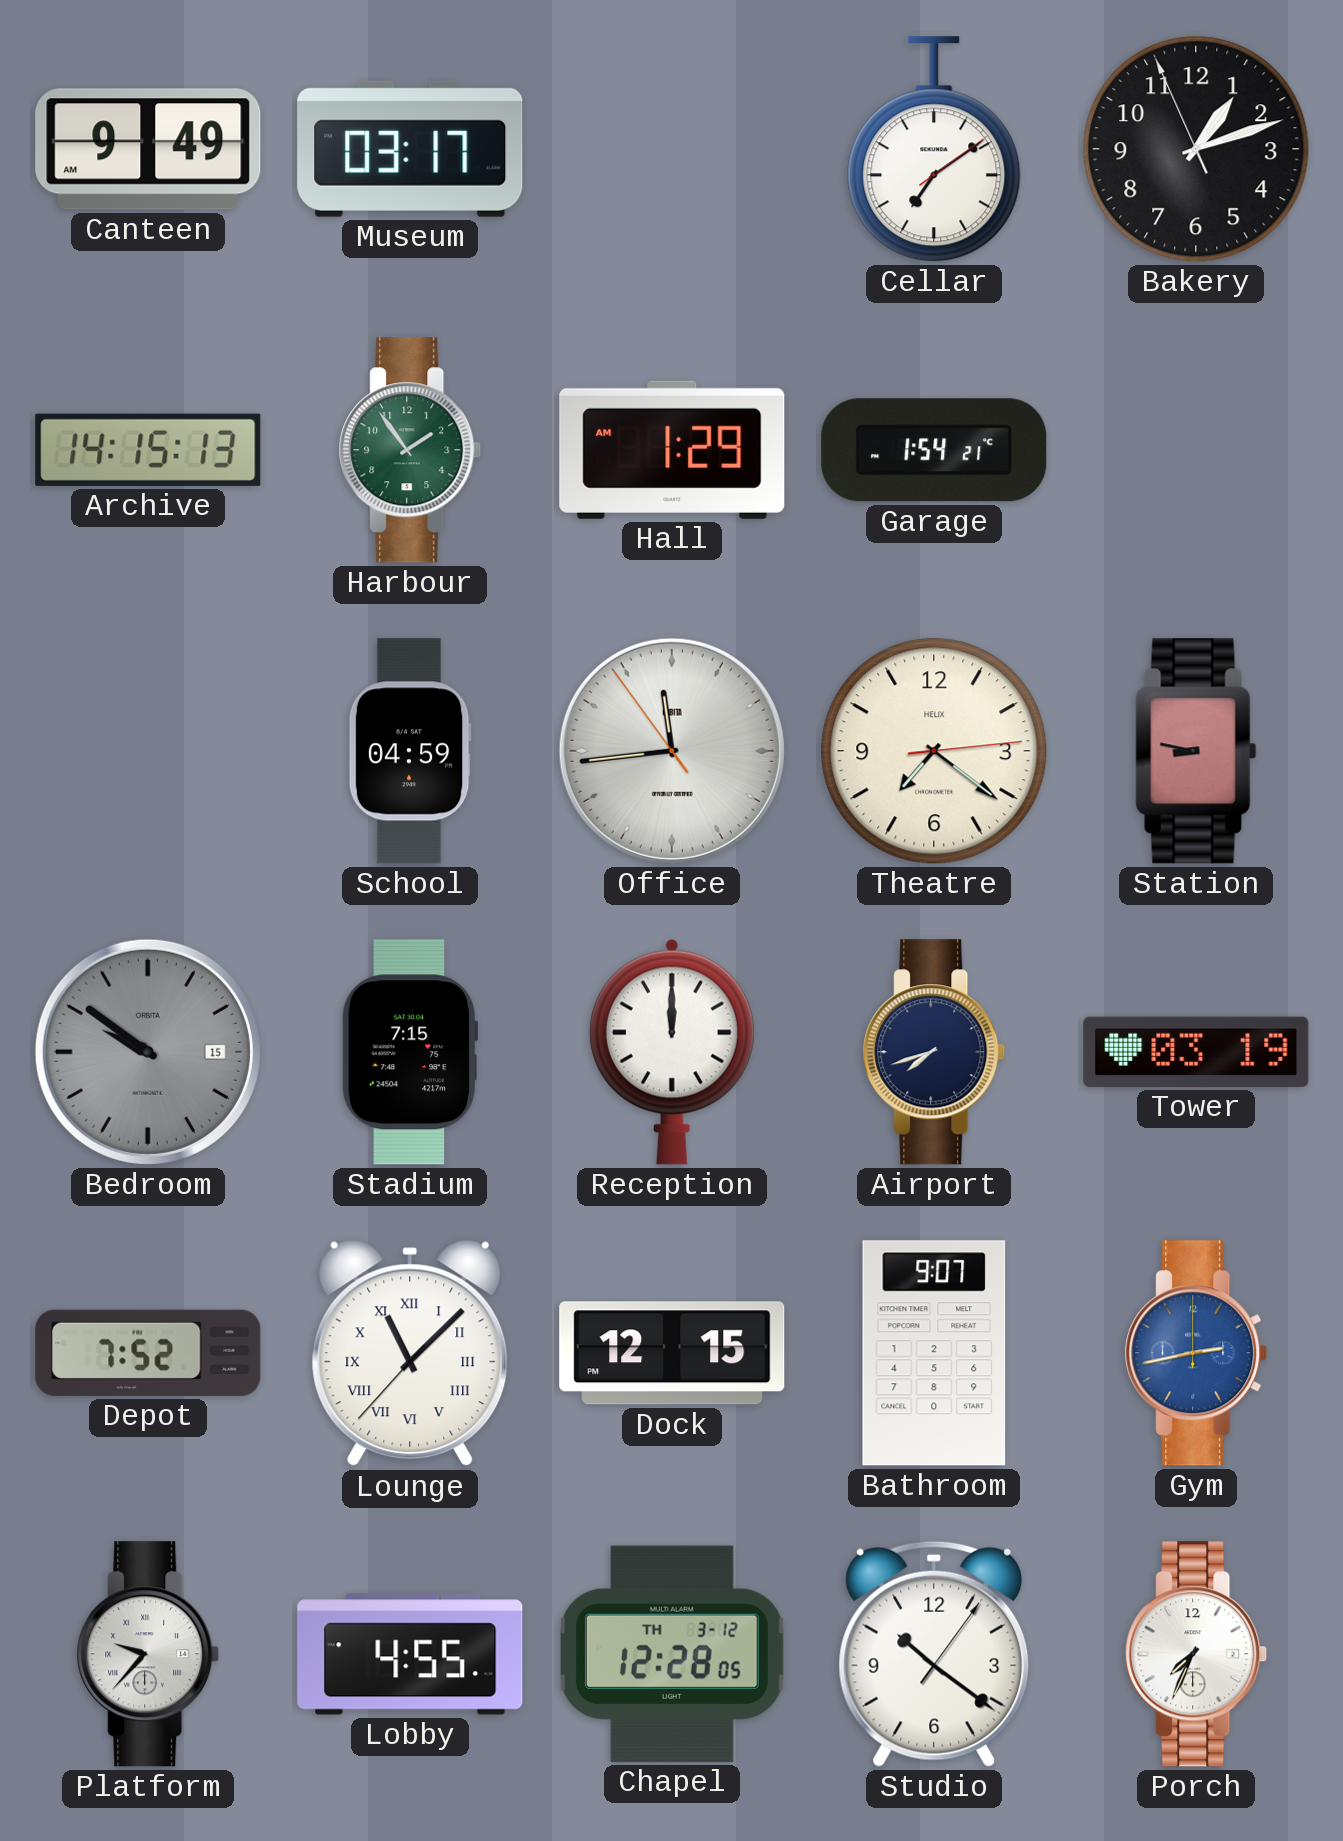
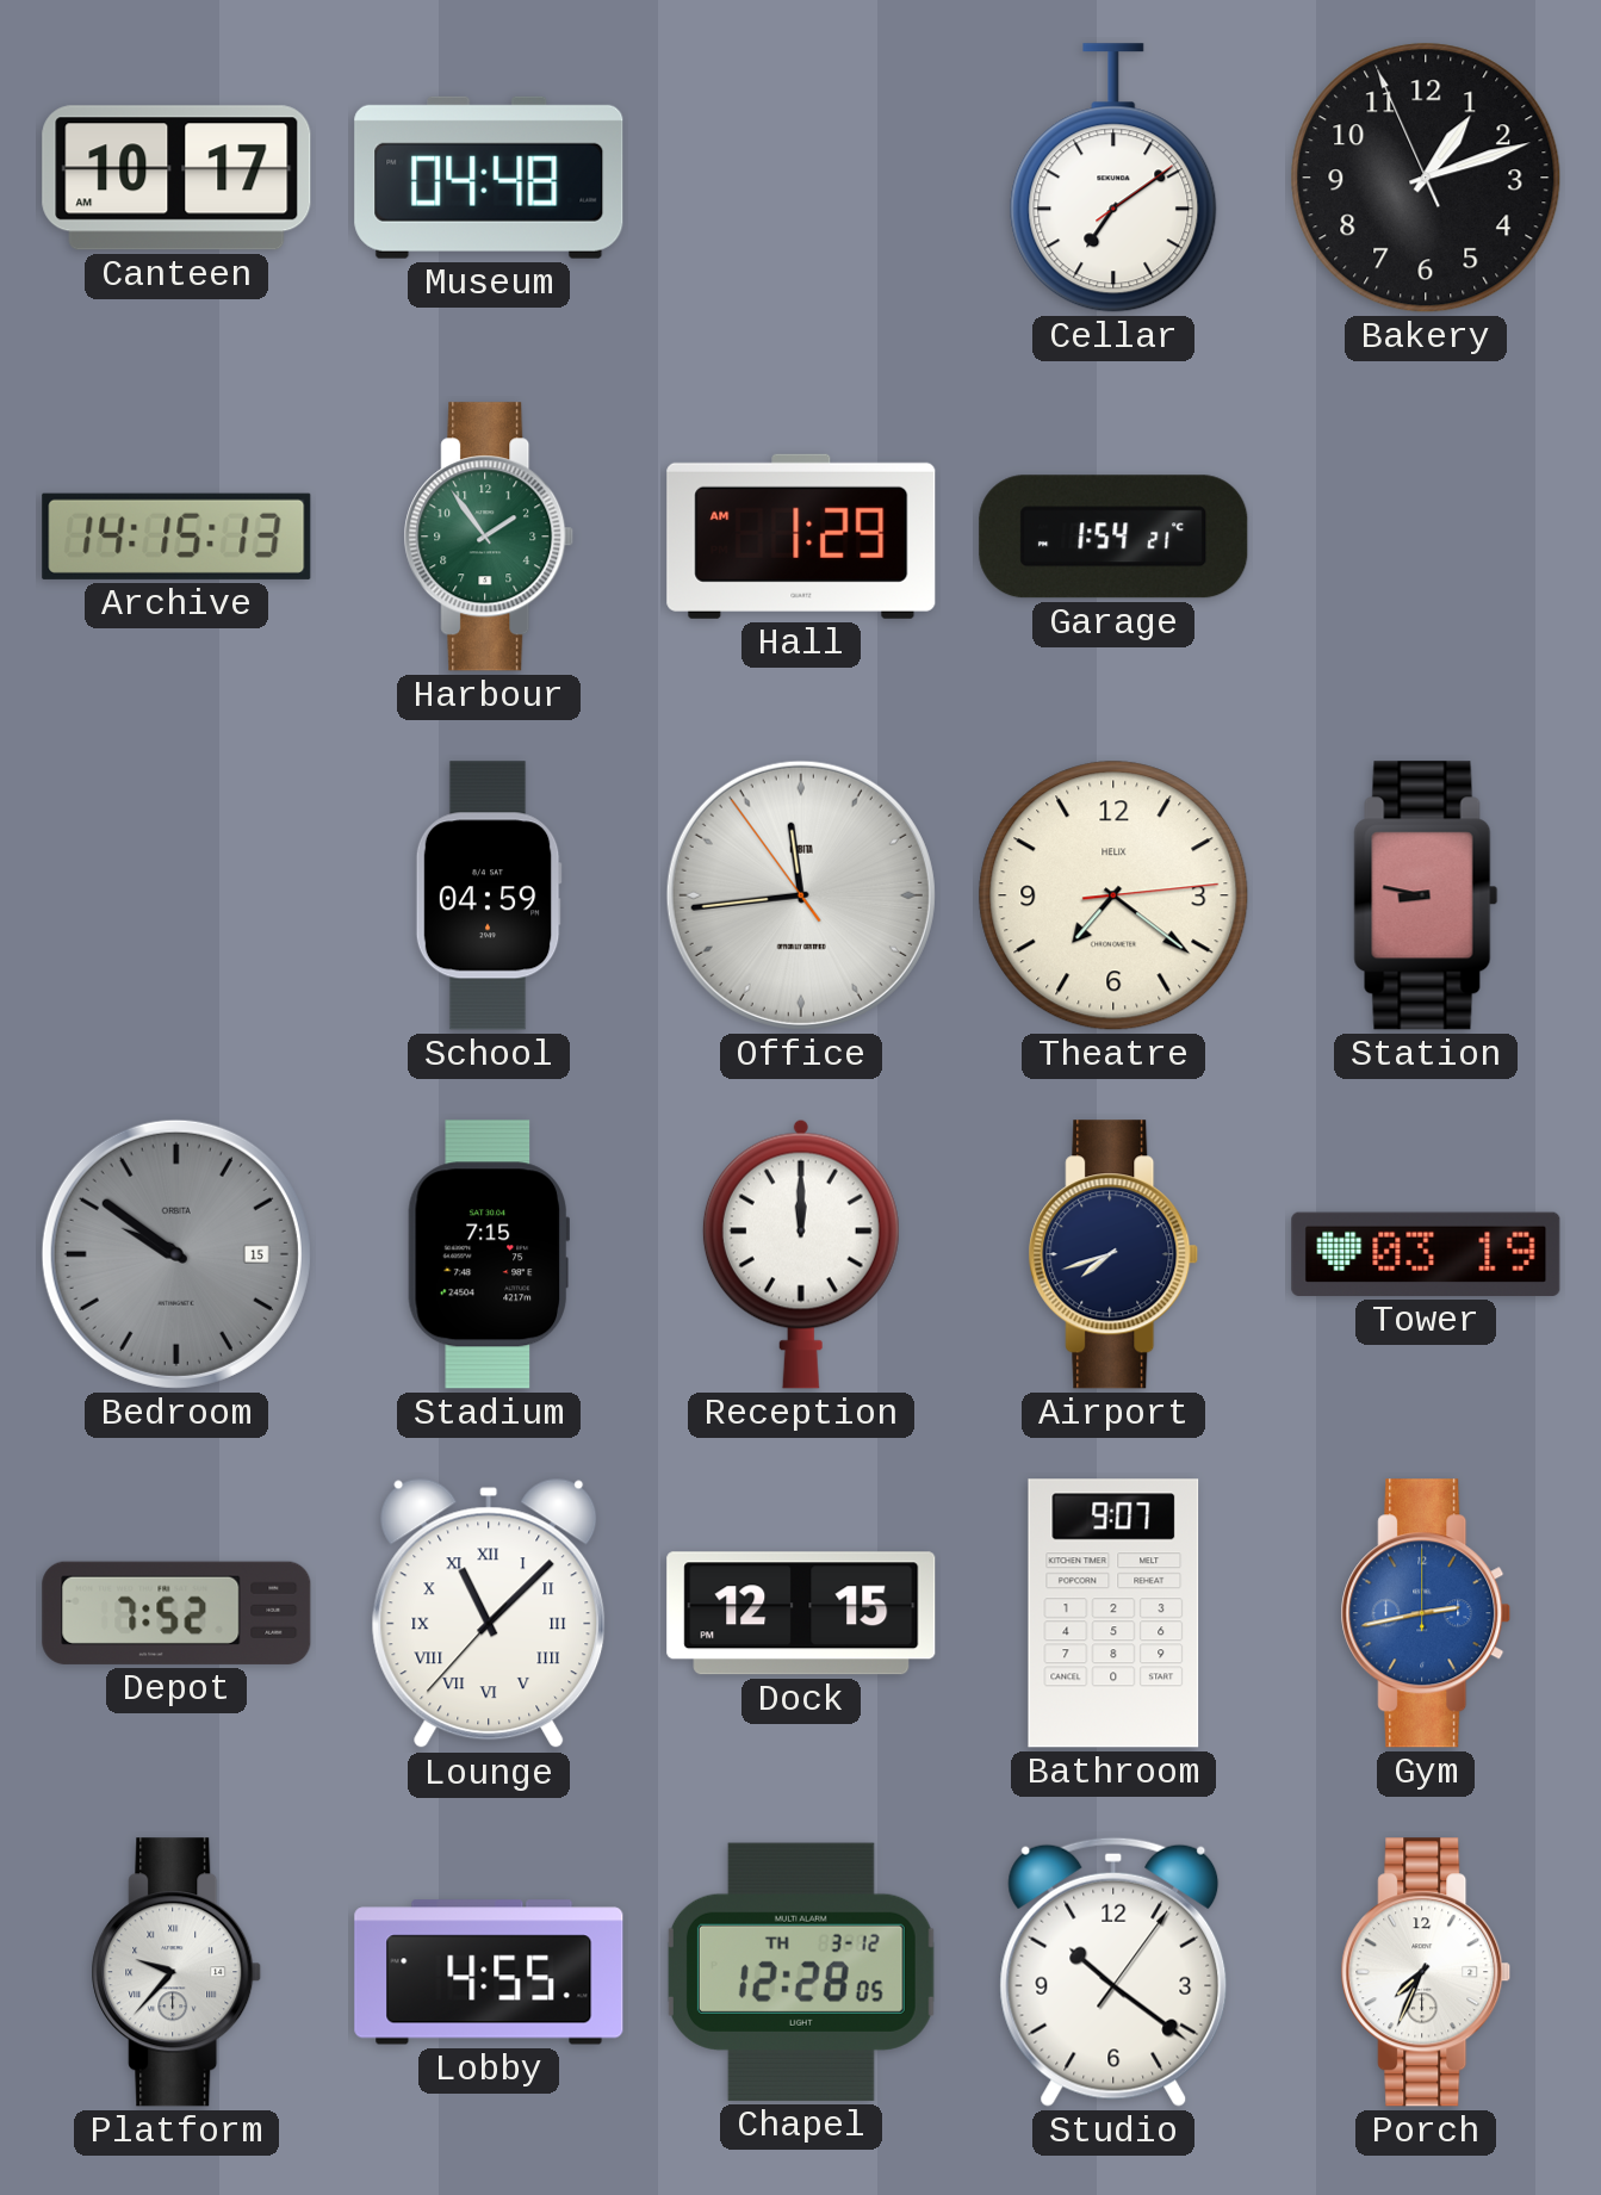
Canteen: 9:49 -> 10:17
Museum: 03:17 -> 04:48
